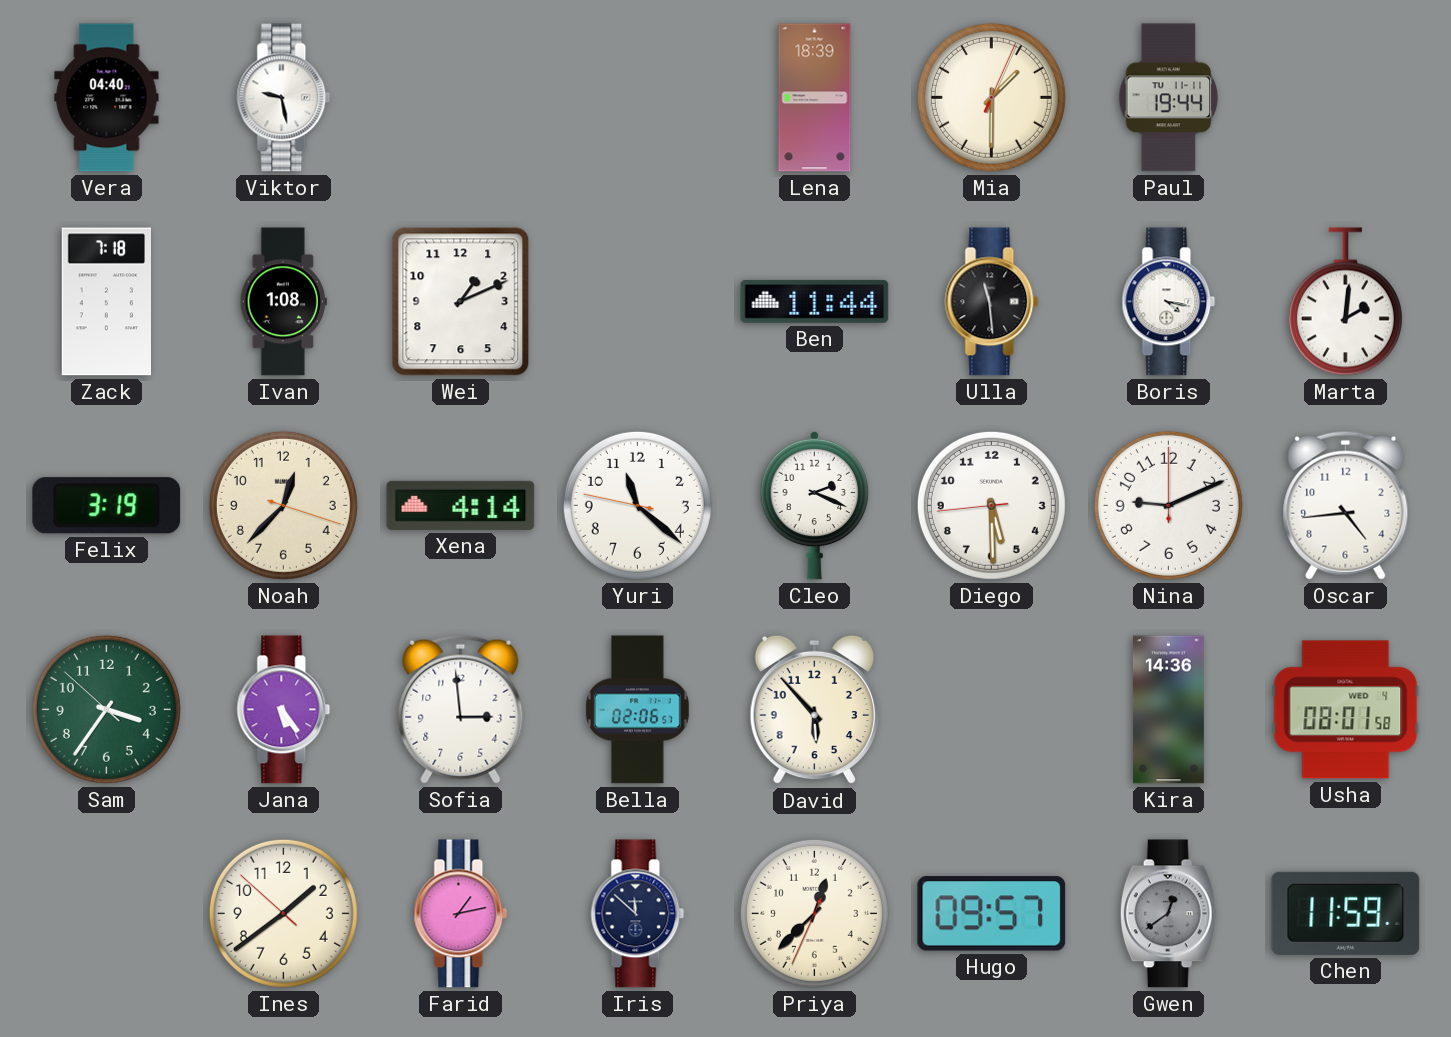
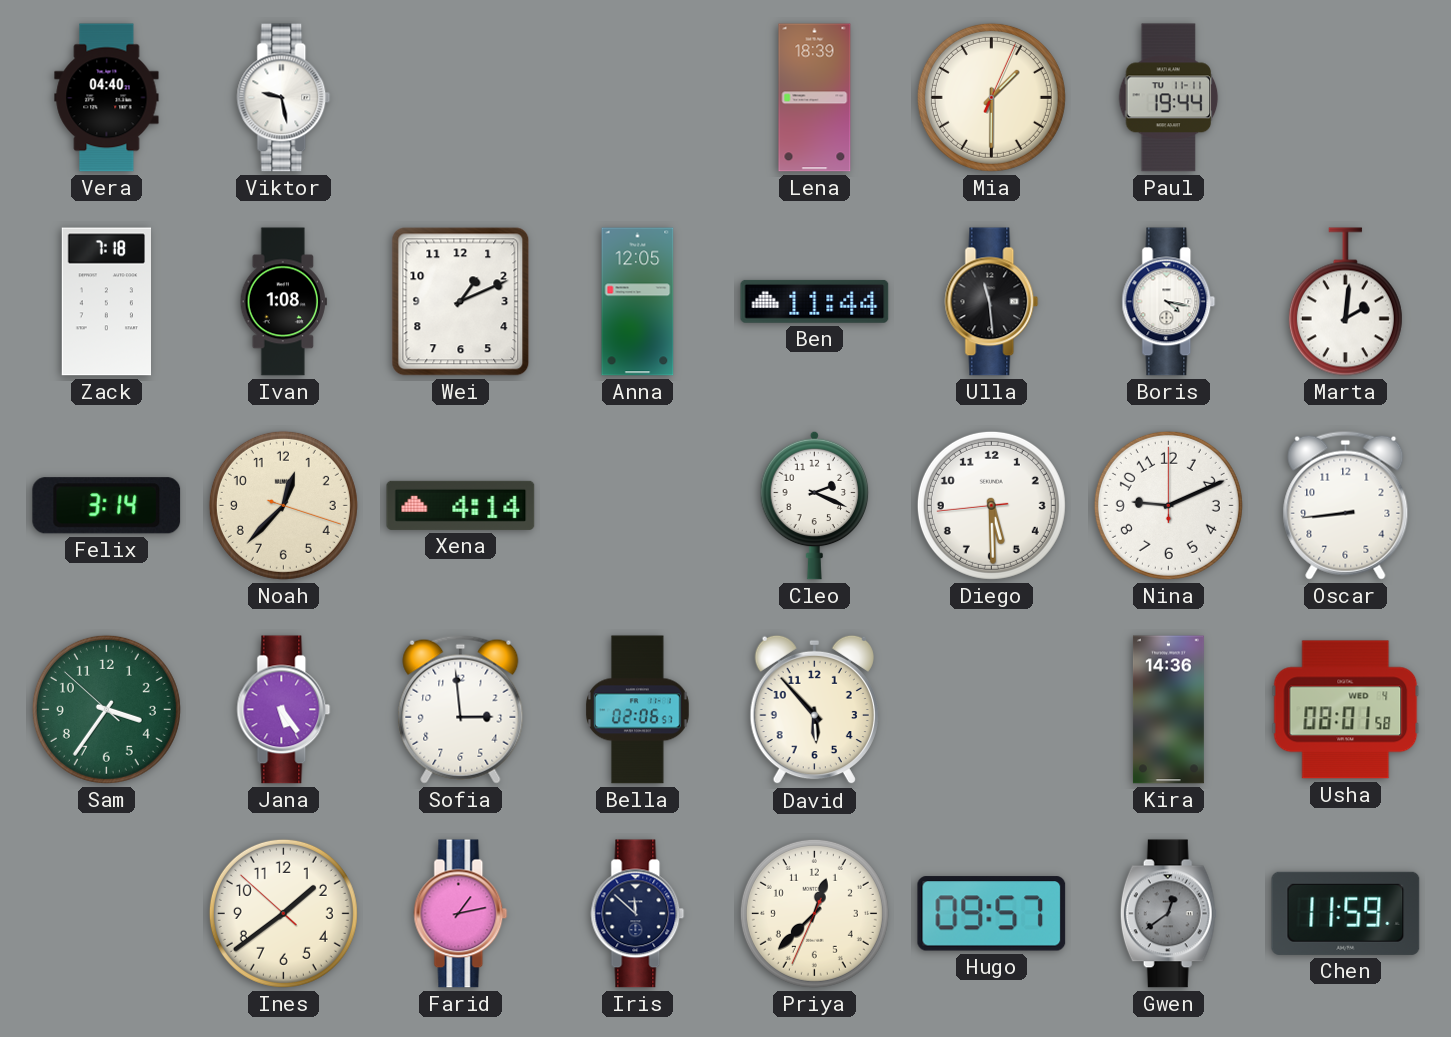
Anna: none -> 12:05
Felix: 3:19 -> 3:14
Yuri: 11:21 -> none
Oscar: 4:44 -> 8:44
